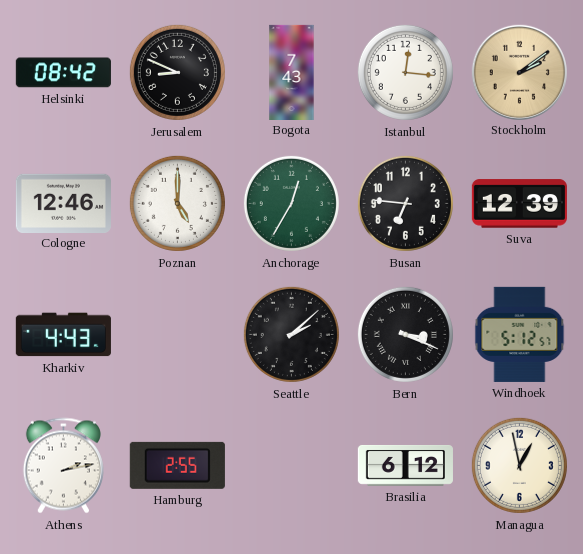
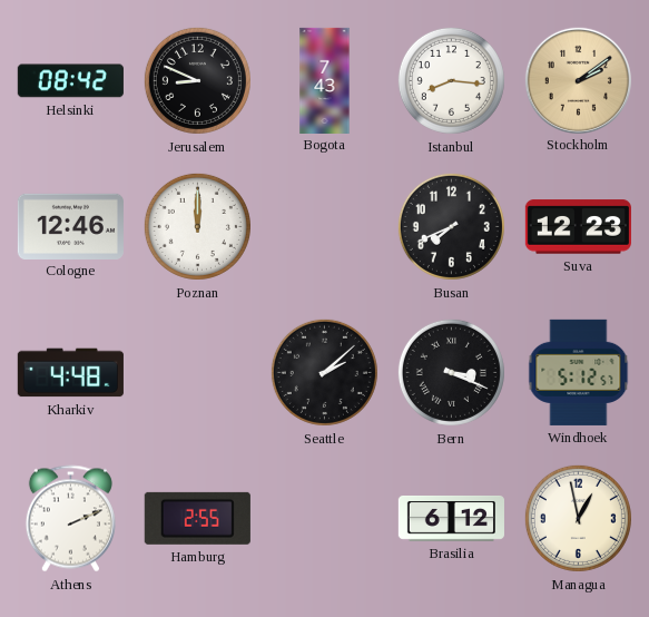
Istanbul: 12:16 -> 8:16
Poznan: 5:00 -> 12:00
Anchorage: 12:35 -> none
Busan: 6:46 -> 7:41
Suva: 12:39 -> 12:23
Kharkiv: 4:43 -> 4:48
Athens: 2:13 -> 2:11
